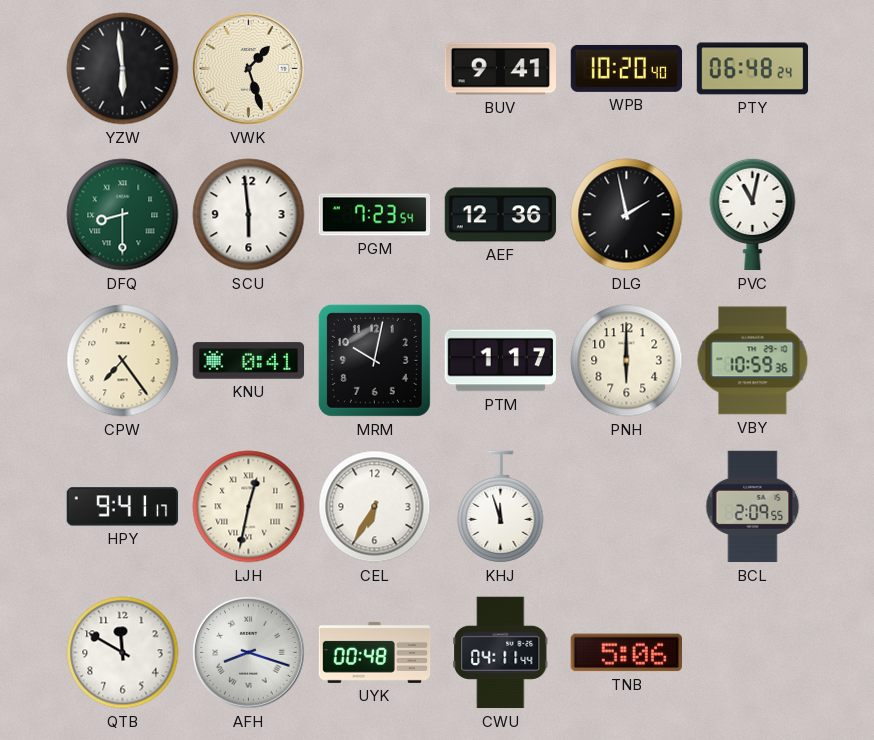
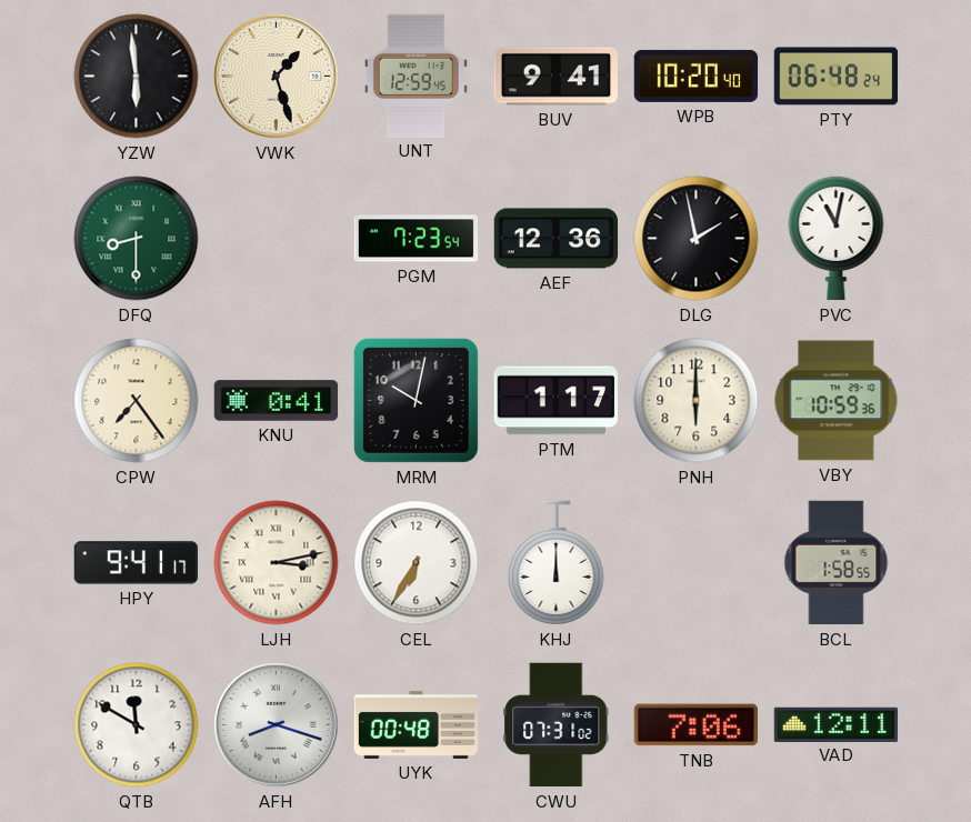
UNT: none -> 12:59
SCU: 5:59 -> none
LJH: 12:32 -> 3:13
KHJ: 11:57 -> 12:00
BCL: 2:09 -> 1:58
CWU: 04:11 -> 07:31
TNB: 5:06 -> 7:06
VAD: none -> 12:11
